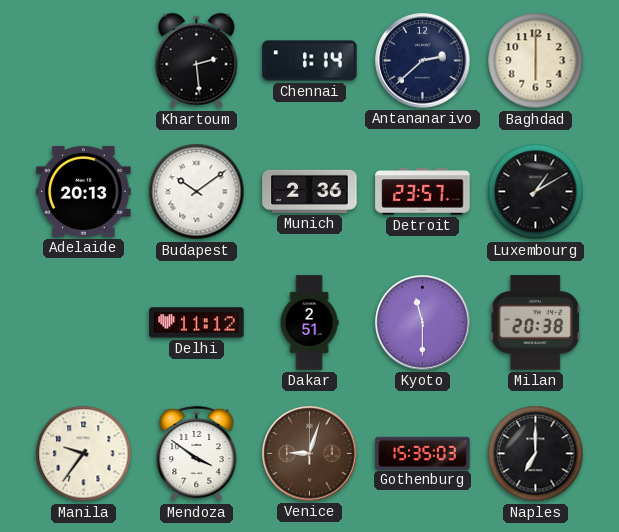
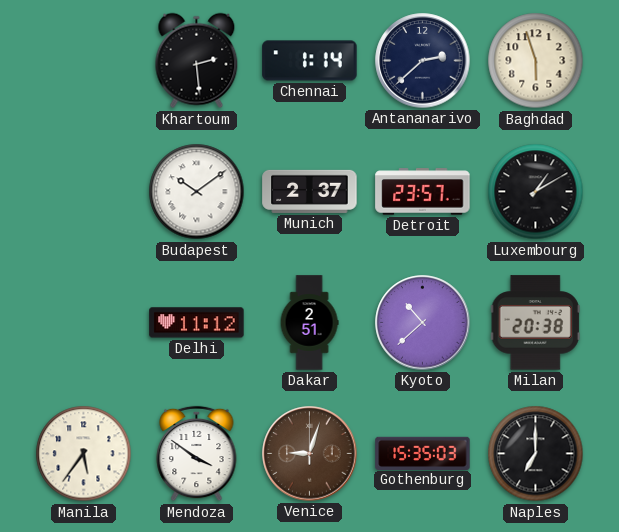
Baghdad: 6:00 -> 5:57
Adelaide: 20:13 -> none
Munich: 2:36 -> 2:37
Kyoto: 11:30 -> 10:38
Manila: 9:36 -> 5:36
